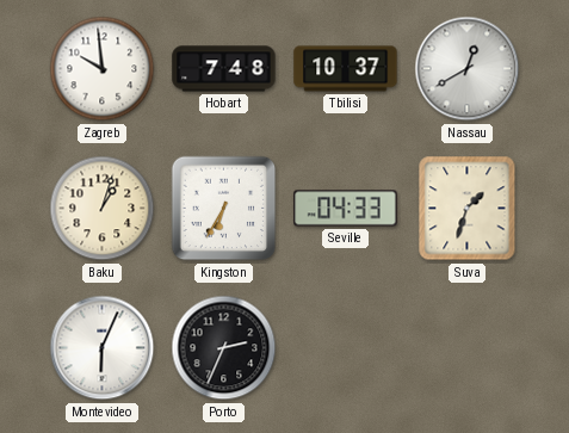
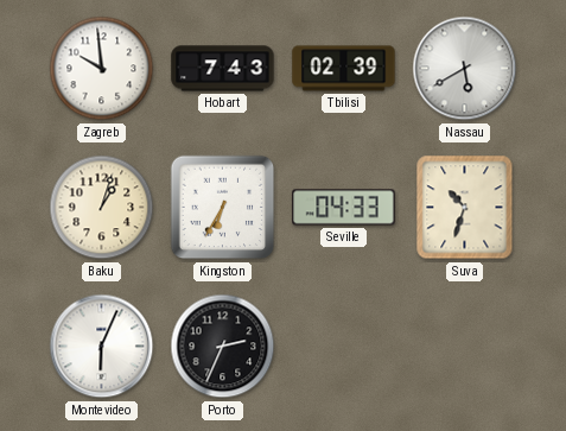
Hobart: 7:48 -> 7:43
Tbilisi: 10:37 -> 02:39
Nassau: 12:40 -> 5:40
Suva: 1:33 -> 10:33
